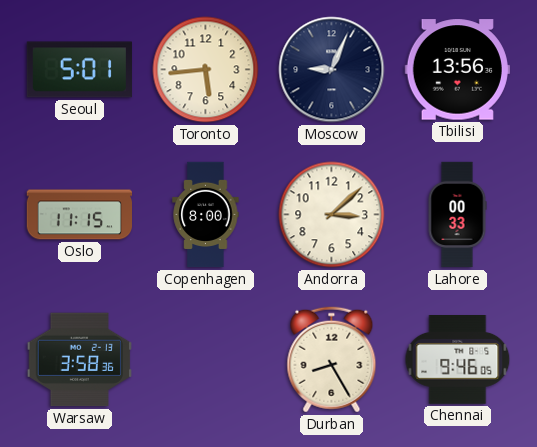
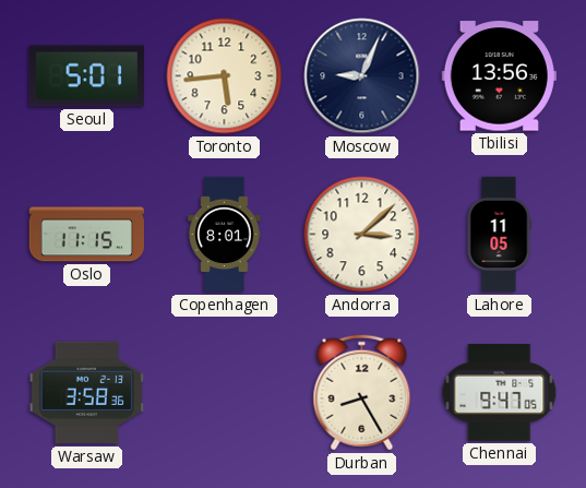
Copenhagen: 8:00 -> 8:01
Lahore: 00:33 -> 11:05
Chennai: 9:46 -> 9:47
